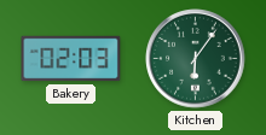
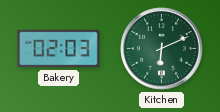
Kitchen: 6:06 -> 6:11
